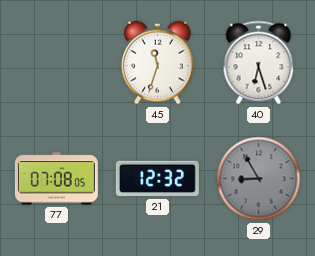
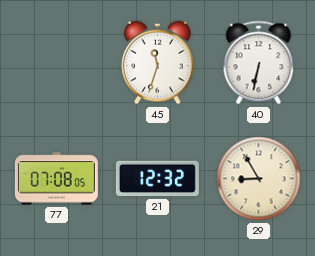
40: 6:27 -> 6:32
29 dial: grey -> cream
